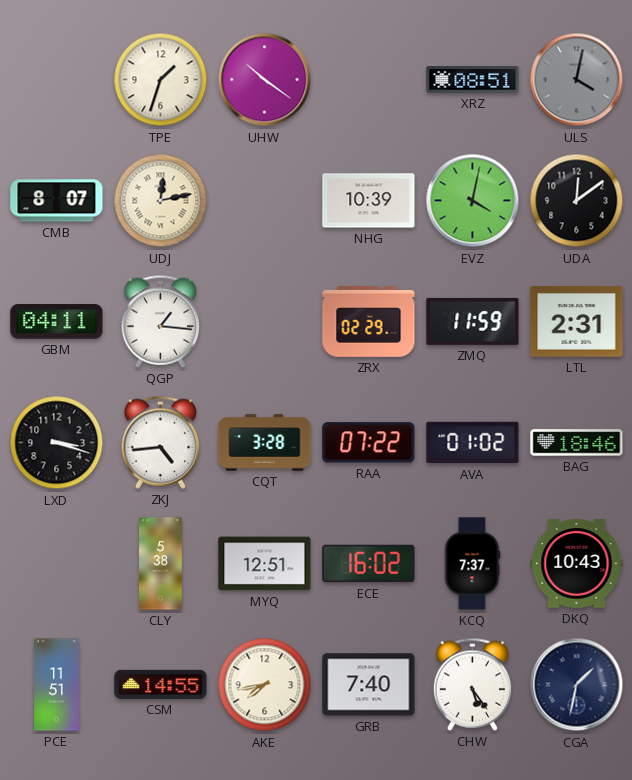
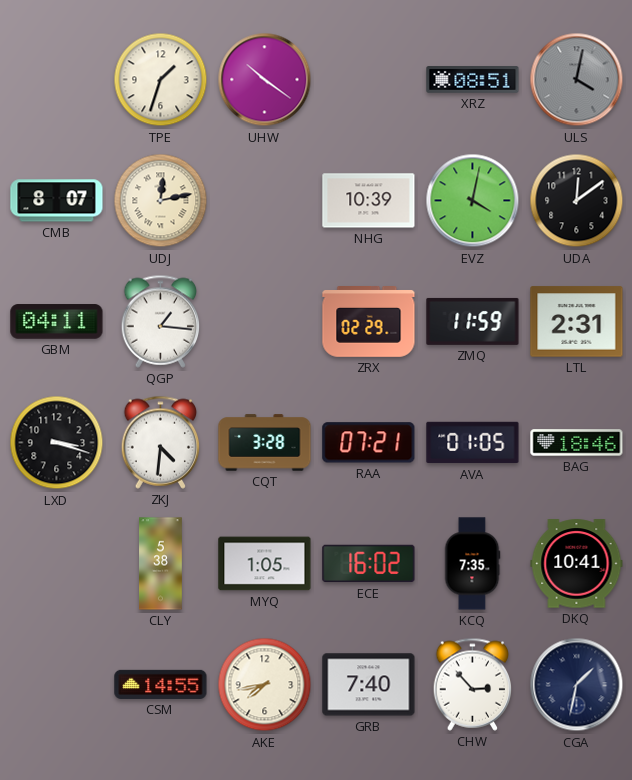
ZKJ: 4:44 -> 4:31
RAA: 07:22 -> 07:21
AVA: 01:02 -> 01:05
MYQ: 12:51 -> 1:05
KCQ: 7:37 -> 7:35
DKQ: 10:43 -> 10:41
PCE: 11:51 -> none
CHW: 5:24 -> 2:53
